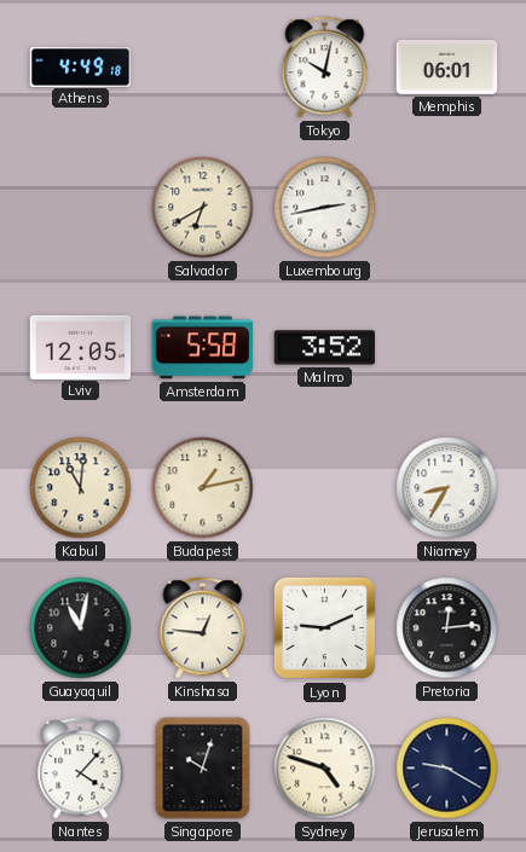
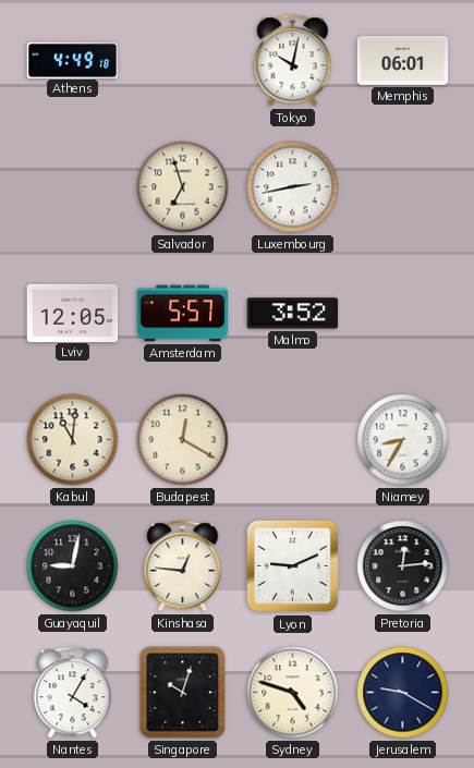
Salvador: 6:40 -> 6:57
Amsterdam: 5:58 -> 5:57
Budapest: 1:13 -> 12:20
Guayaquil: 11:02 -> 9:02
Nantes: 4:07 -> 4:05
